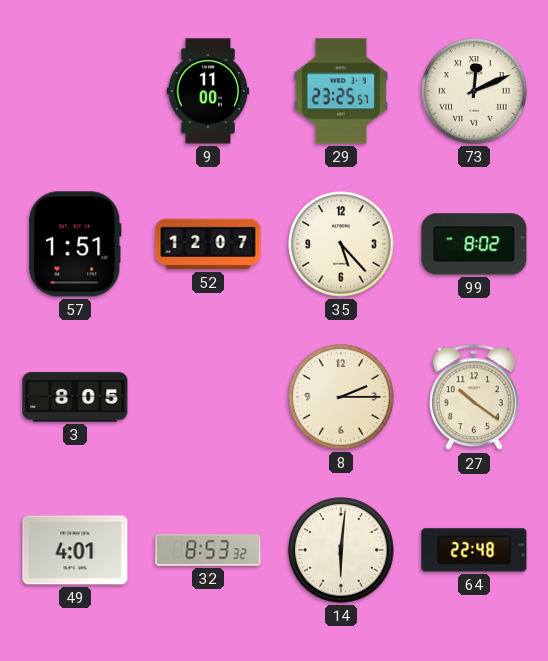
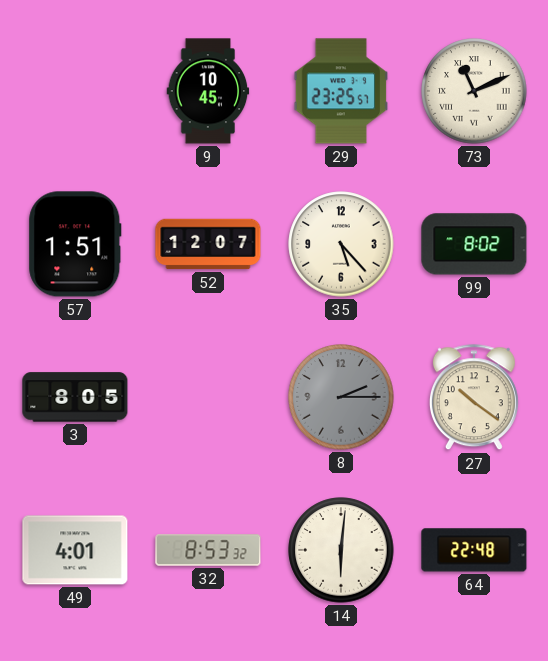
9: 11:00 -> 10:45
73: 12:11 -> 11:11
8 dial: cream -> grey
